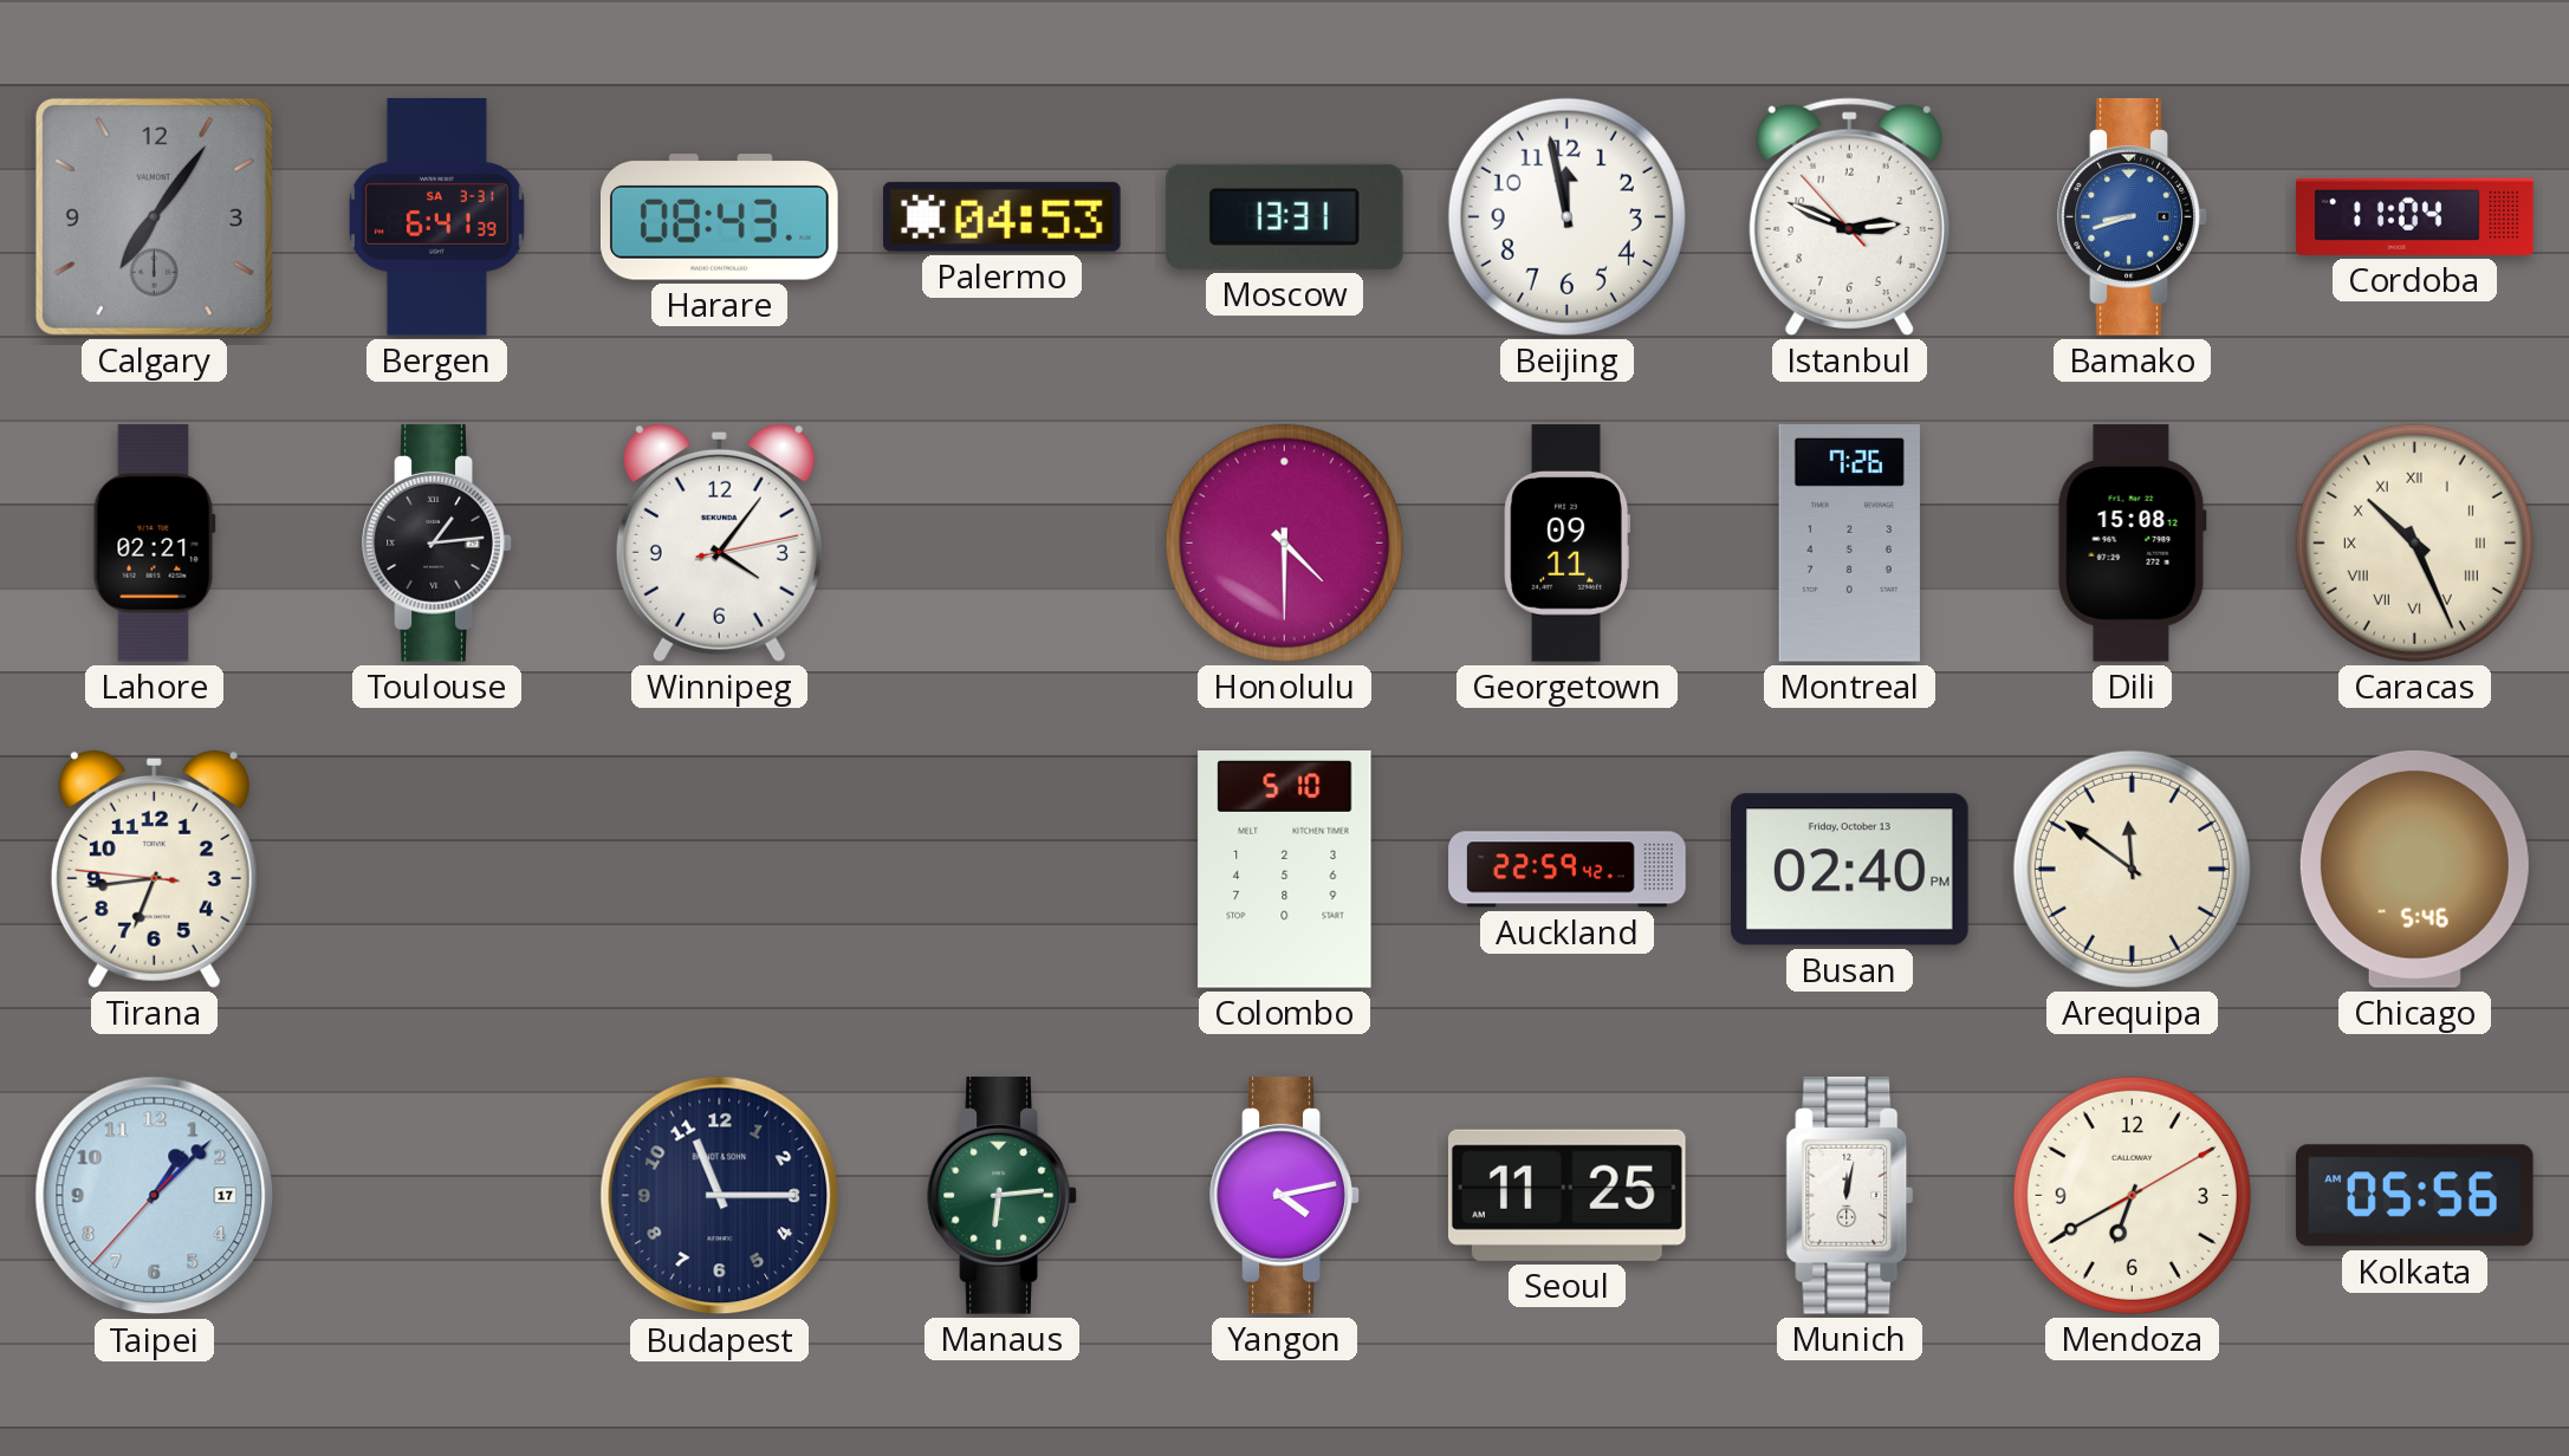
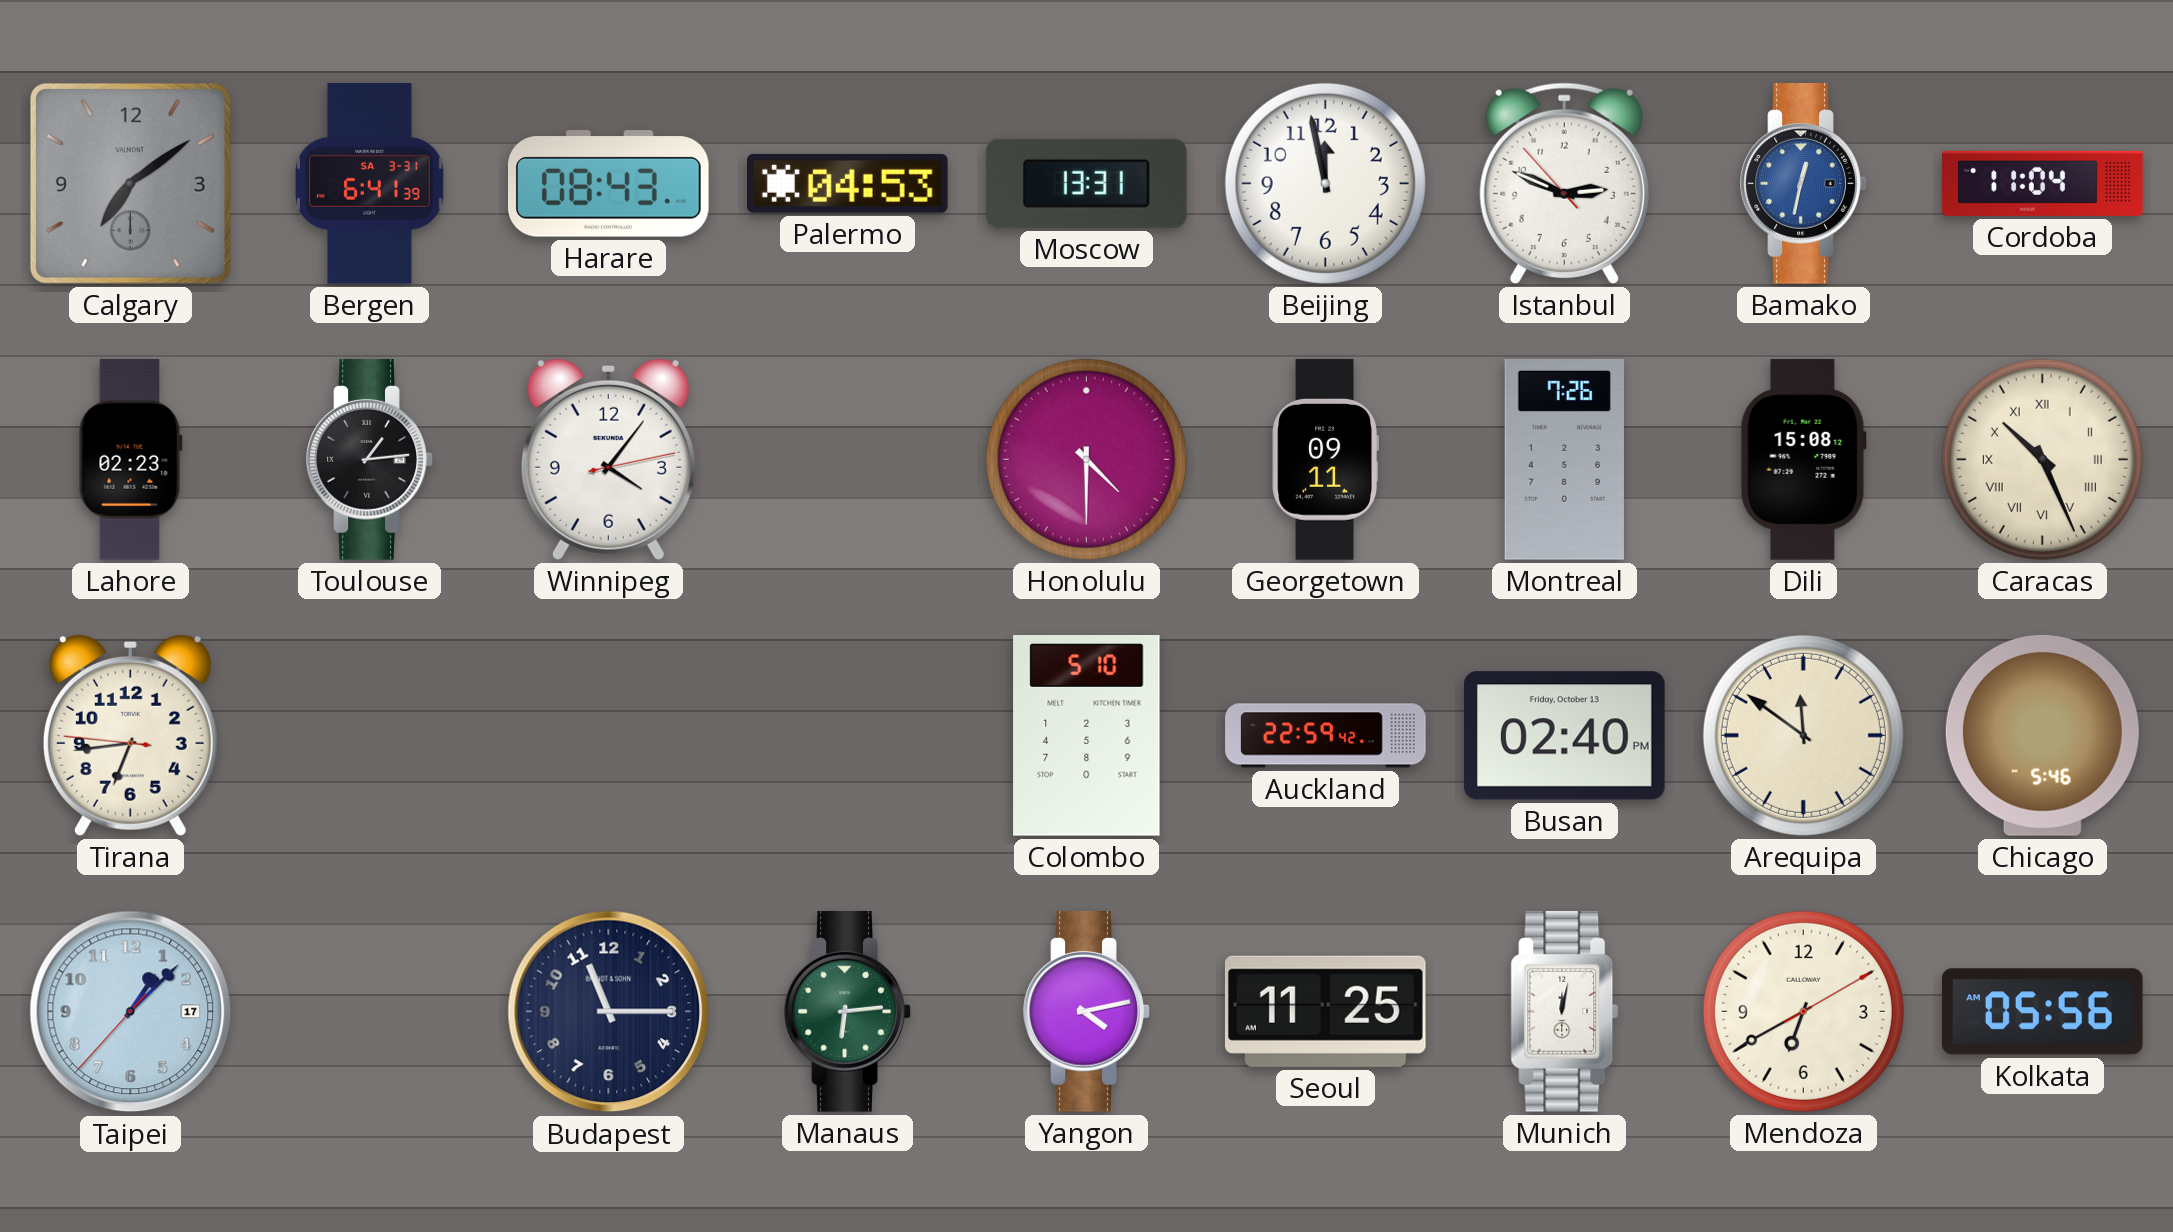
Calgary: 7:06 -> 7:09
Bamako: 8:42 -> 12:32
Lahore: 02:21 -> 02:23
